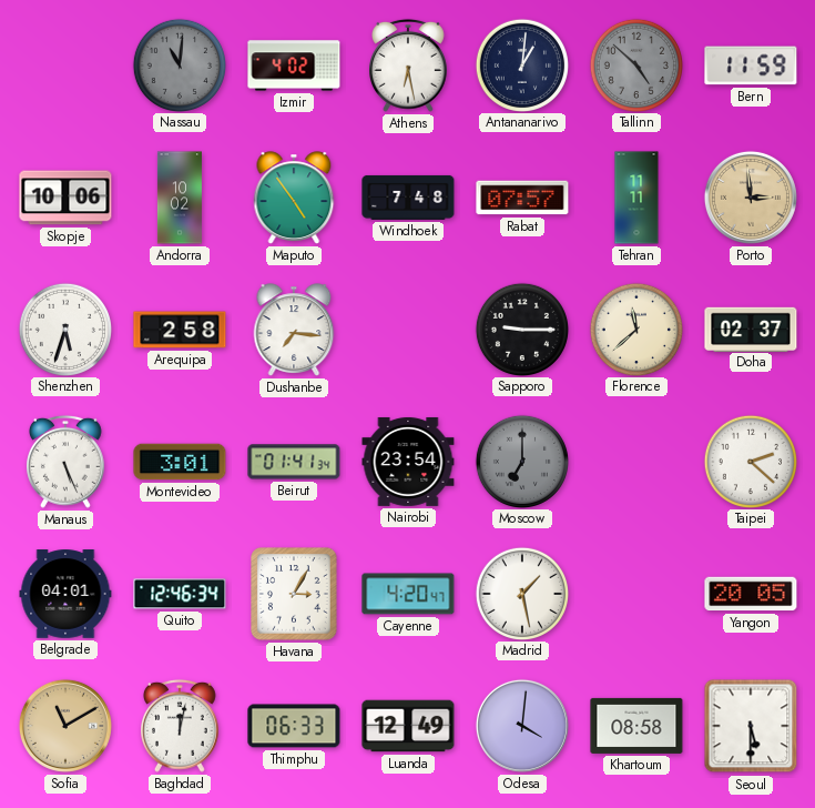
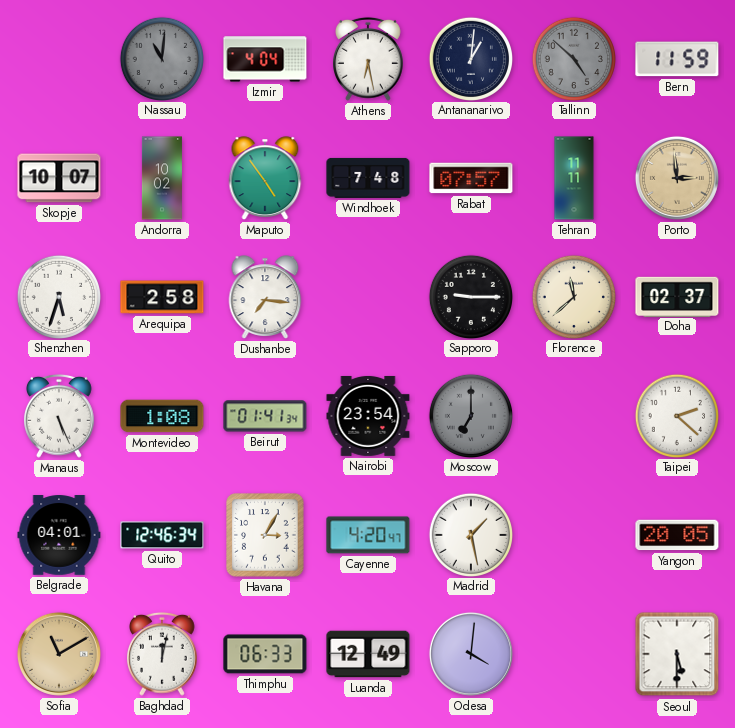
Izmir: 4:02 -> 4:04
Skopje: 10:06 -> 10:07
Montevideo: 3:01 -> 1:08
Khartoum: 08:58 -> none
